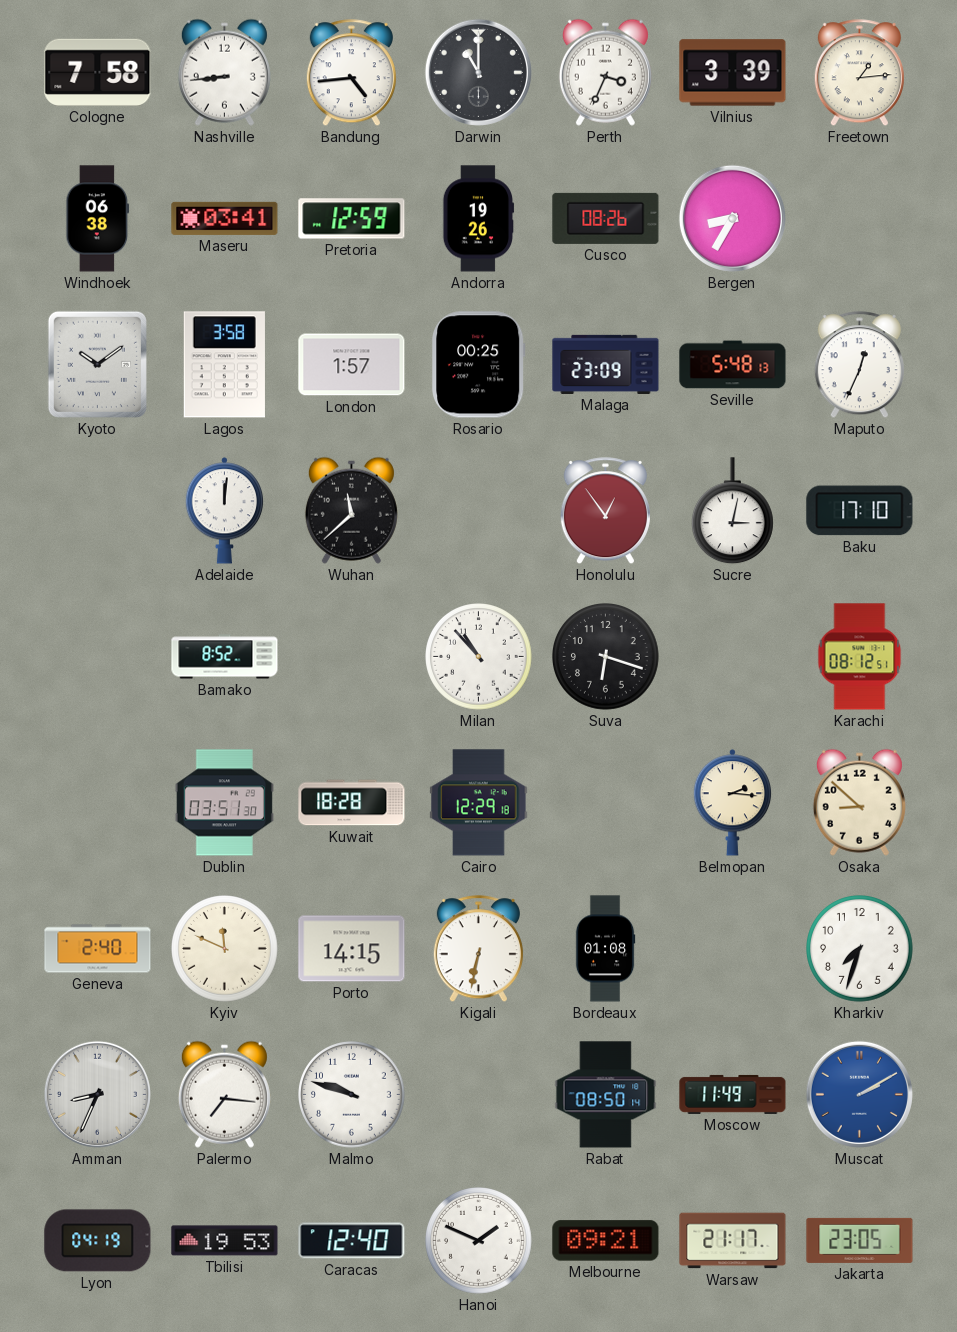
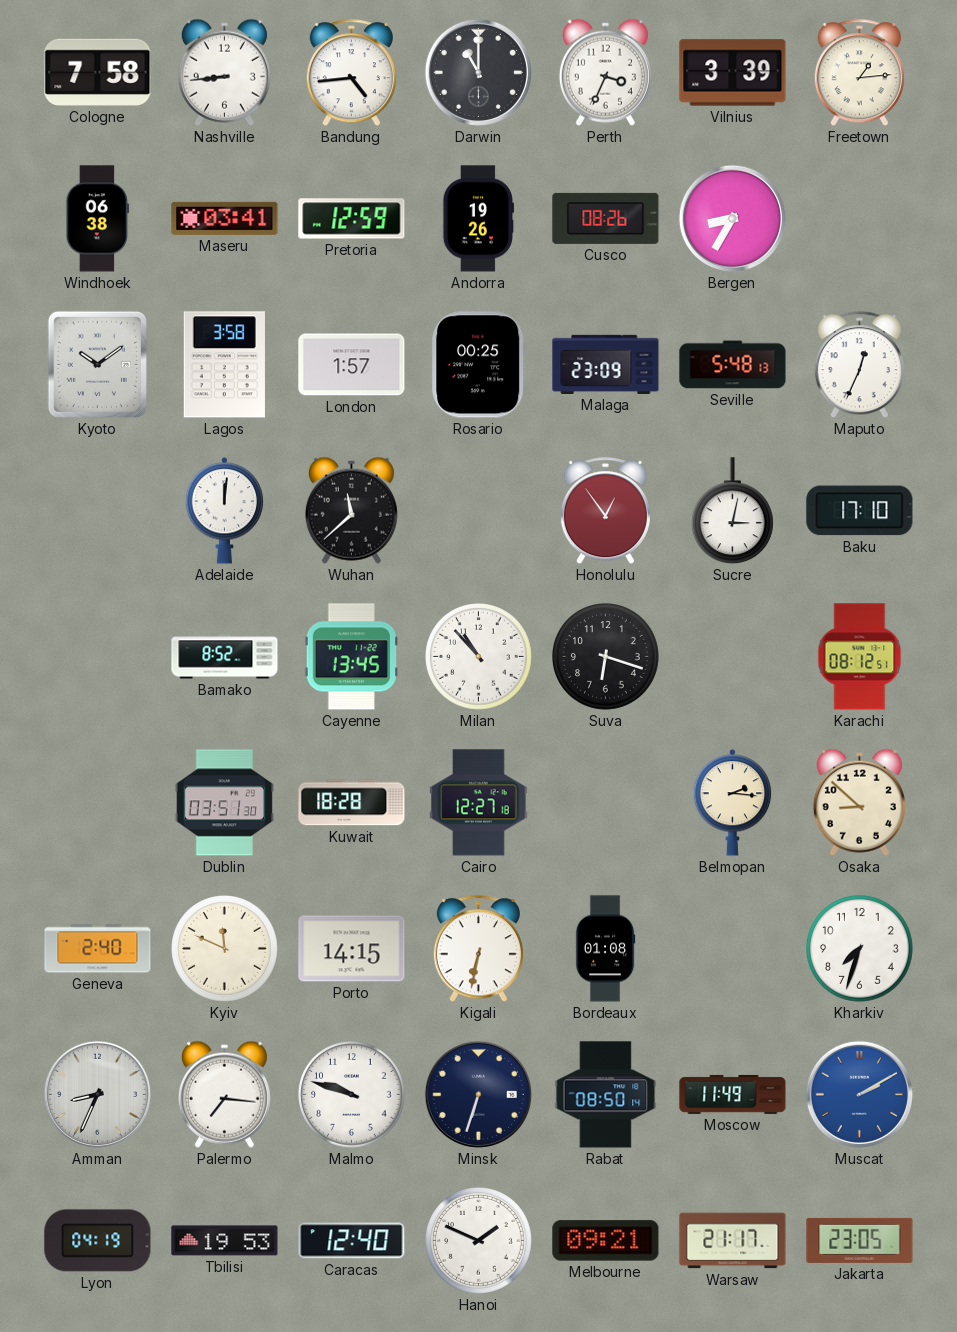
Cayenne: none -> 13:45
Cairo: 12:29 -> 12:27
Minsk: none -> 6:33
